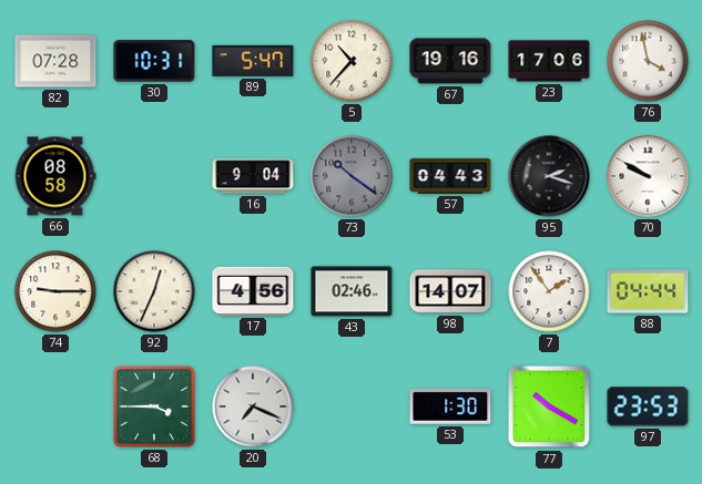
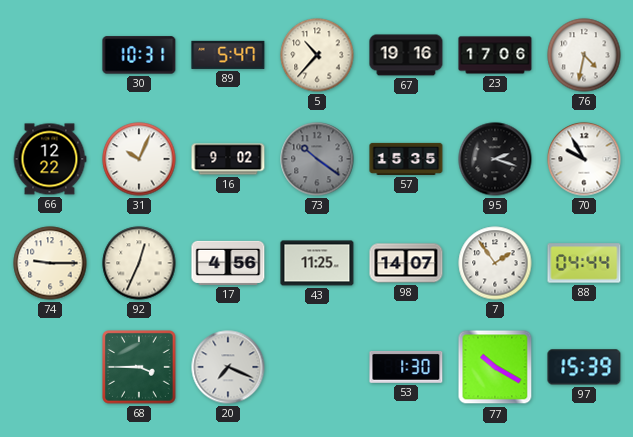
82: 07:28 -> none
76: 3:58 -> 4:32
66: 08:58 -> 12:22
31: none -> 10:04
16: 9:04 -> 9:02
57: 04:43 -> 15:35
70: 9:50 -> 9:55
43: 02:46 -> 11:25
97: 23:53 -> 15:39
